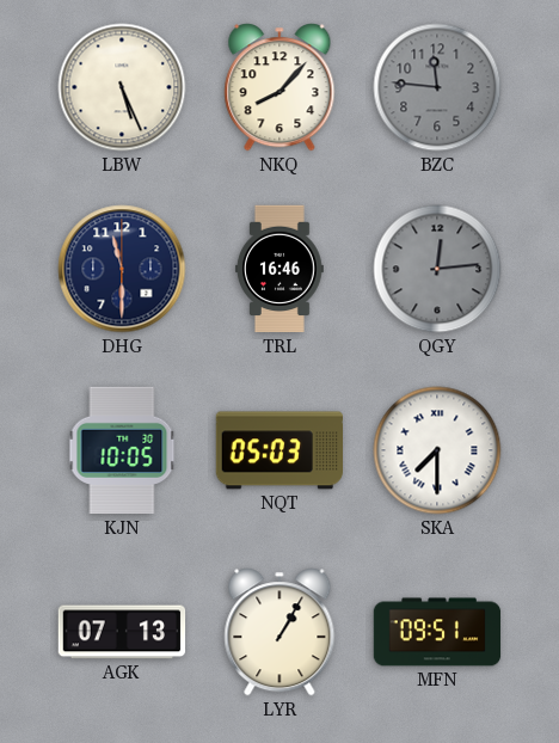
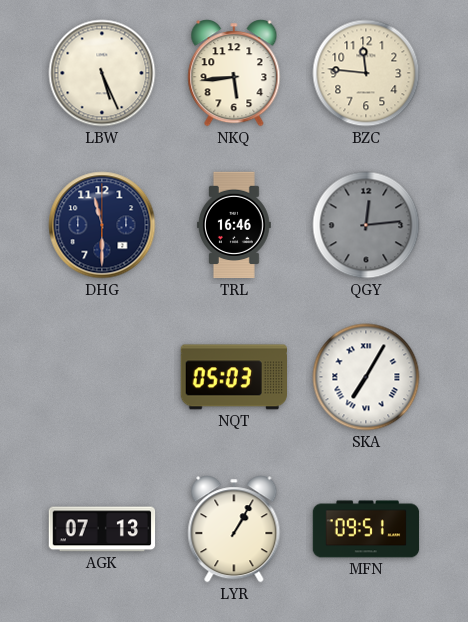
NKQ: 8:07 -> 5:44
BZC dial: grey -> cream
KJN: 10:05 -> none
SKA: 7:30 -> 7:05
